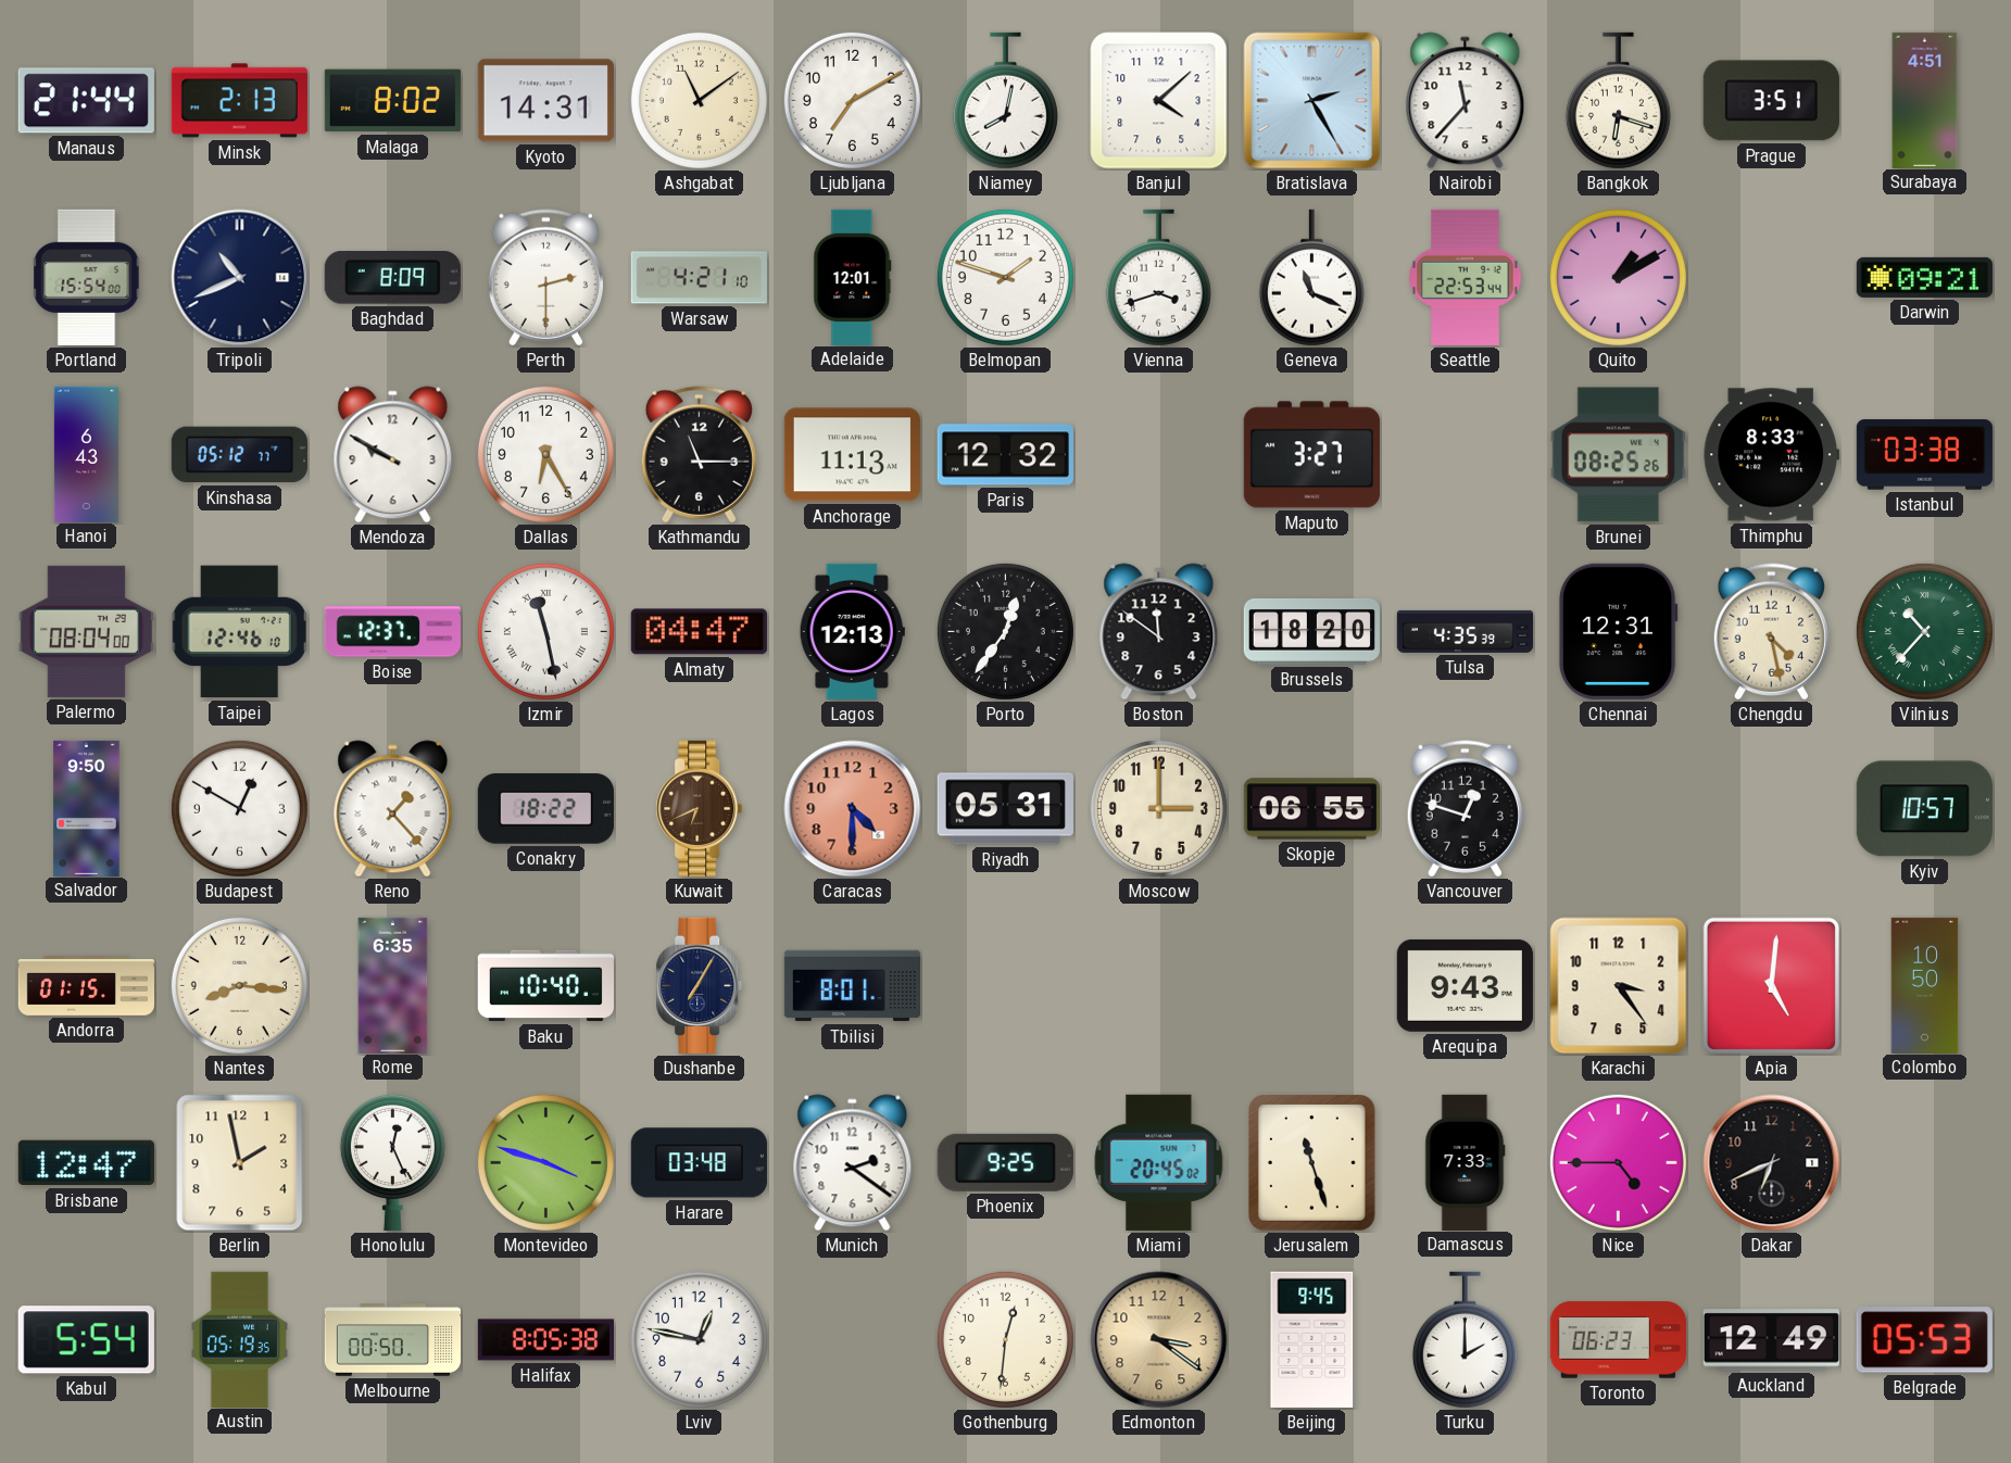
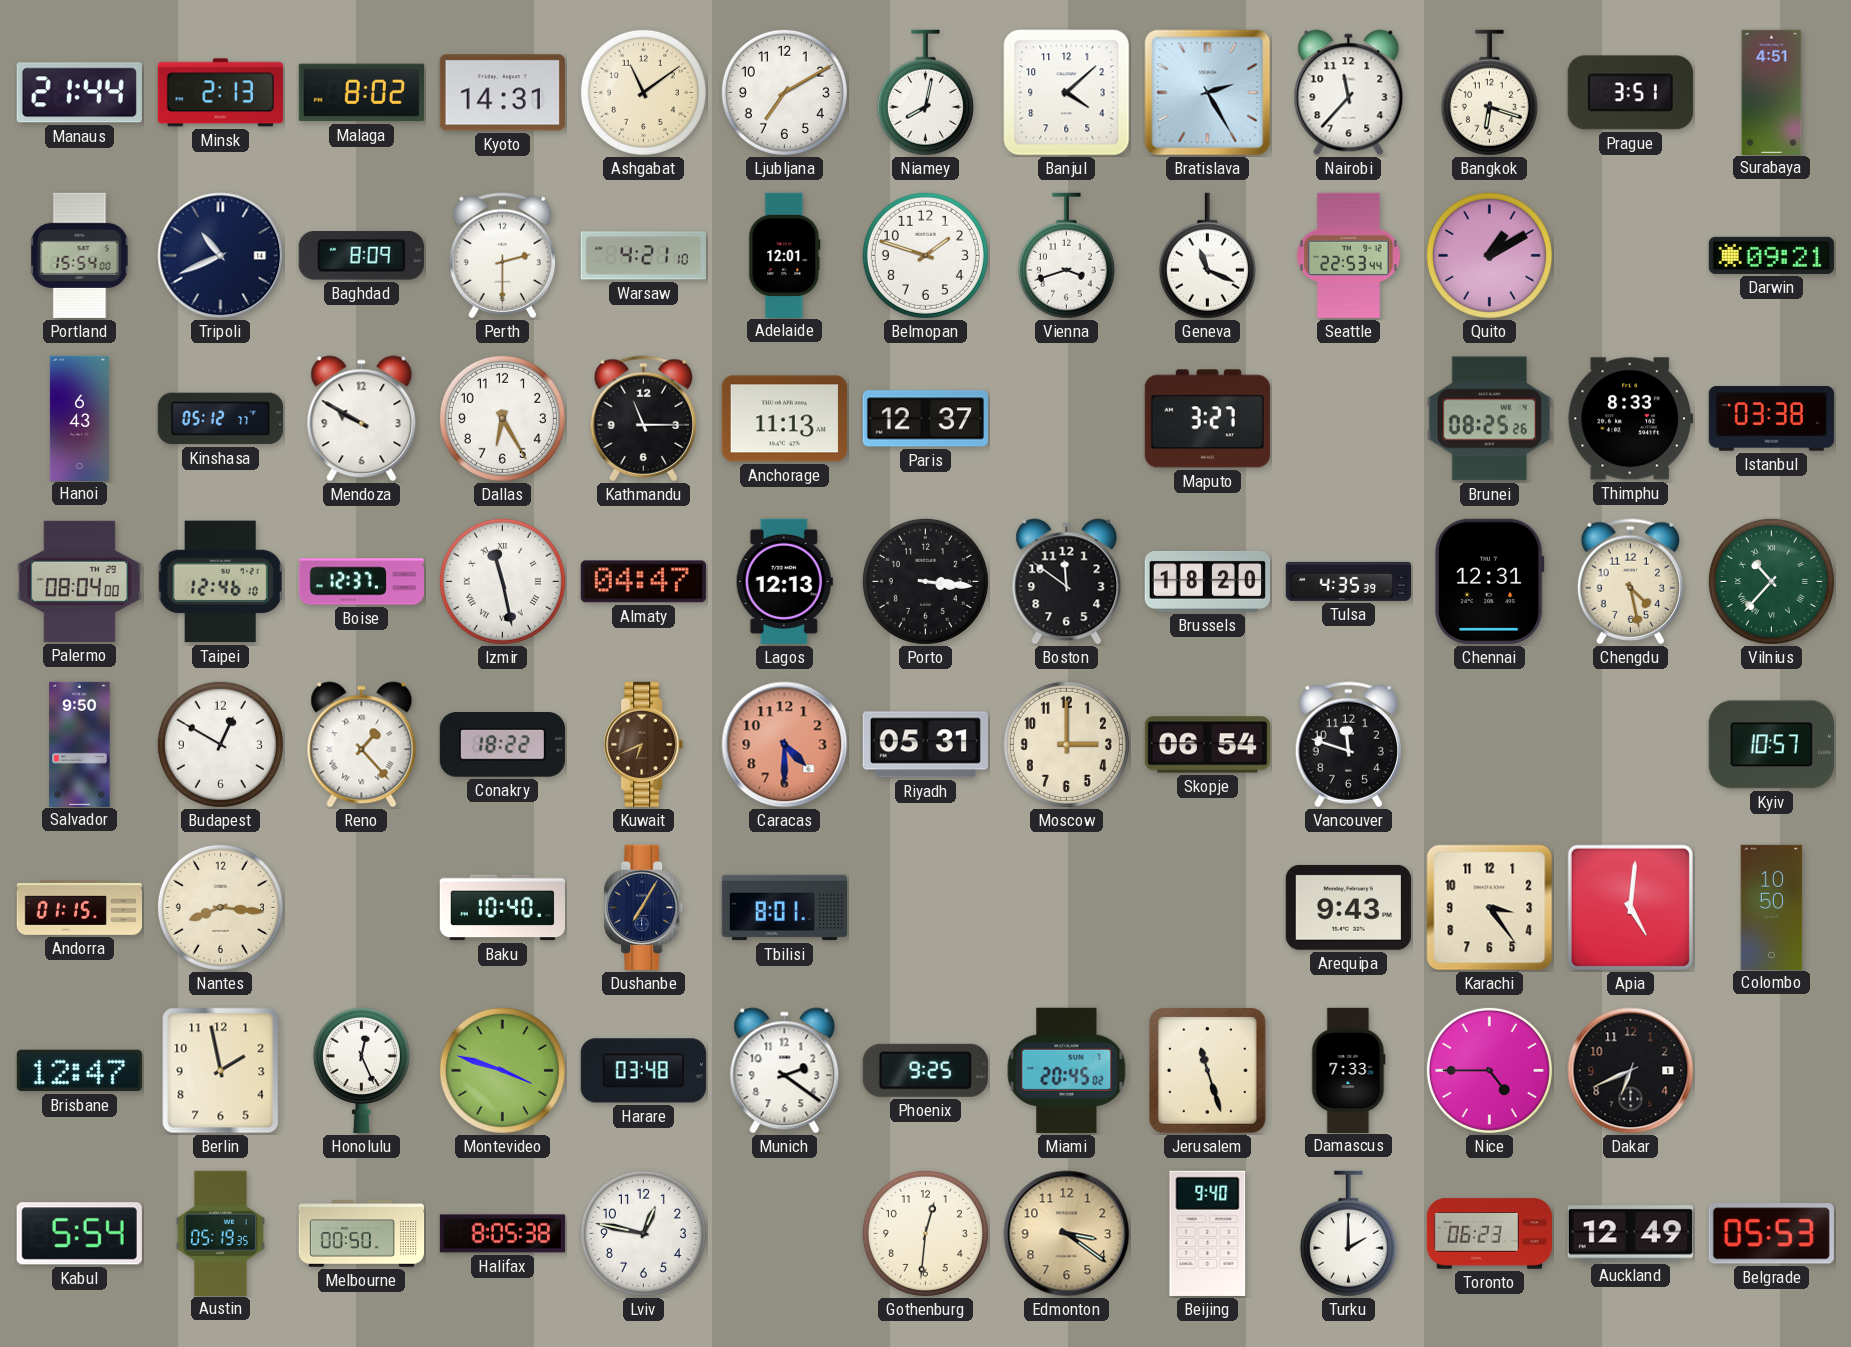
Paris: 12:32 -> 12:37
Porto: 12:36 -> 3:16
Skopje: 06:55 -> 06:54
Vancouver: 12:48 -> 11:48
Rome: 6:35 -> none
Beijing: 9:45 -> 9:40
